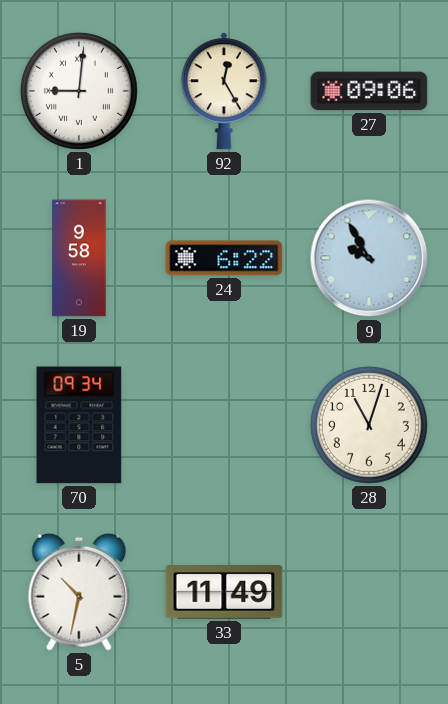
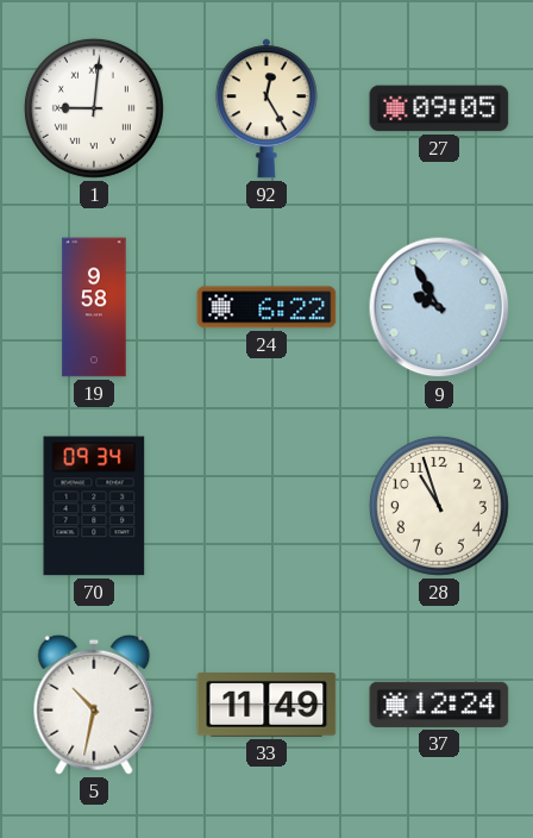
27: 09:06 -> 09:05
28: 11:03 -> 10:57
37: none -> 12:24
